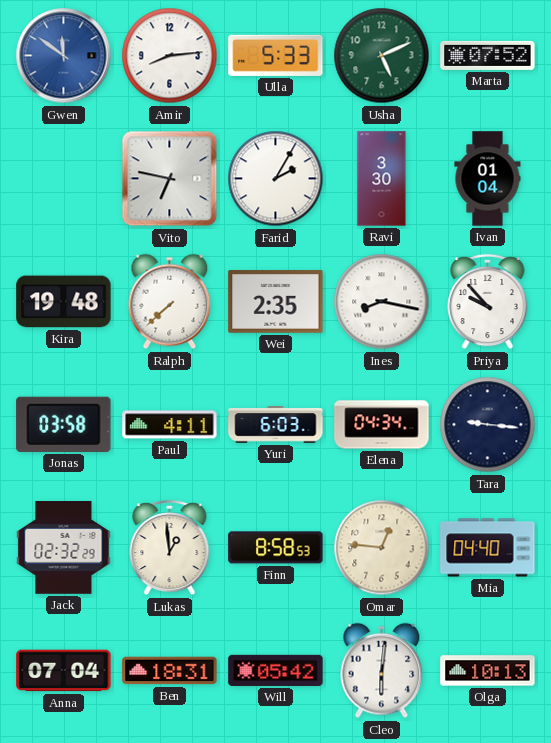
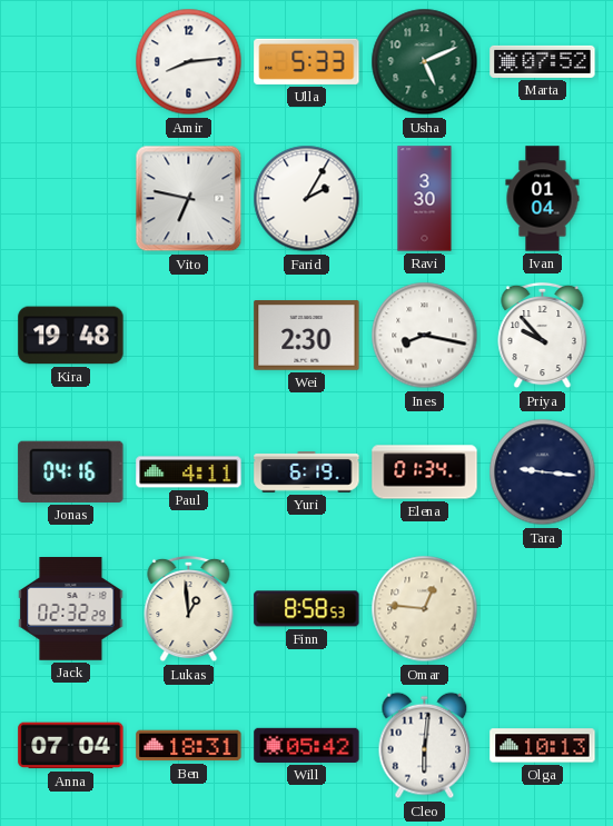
Gwen: 11:51 -> none
Ralph: 7:38 -> none
Wei: 2:35 -> 2:30
Jonas: 03:58 -> 04:16
Yuri: 6:03 -> 6:19
Elena: 04:34 -> 01:34
Mia: 04:40 -> none
